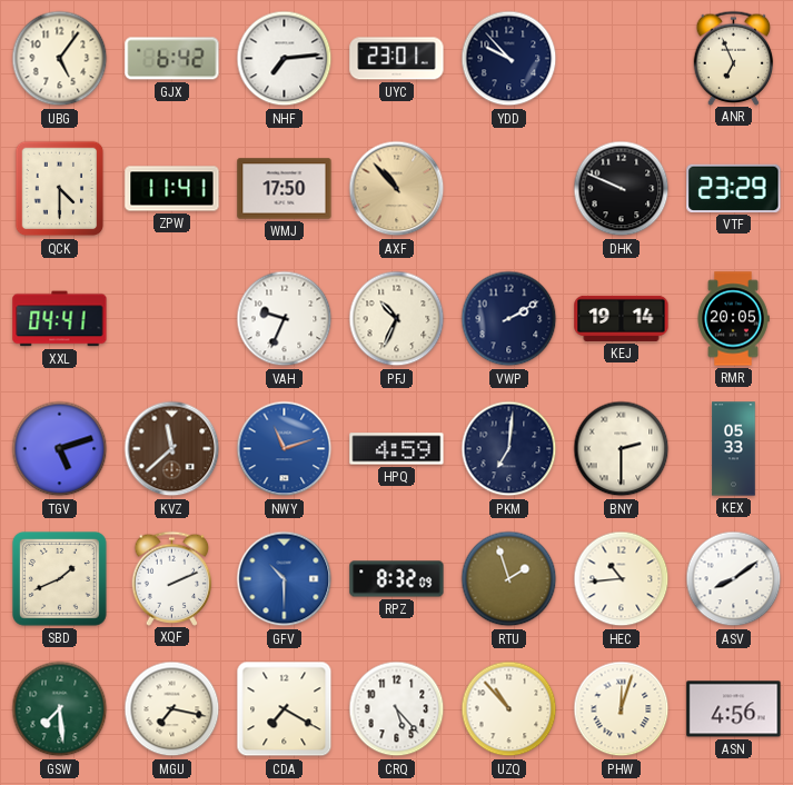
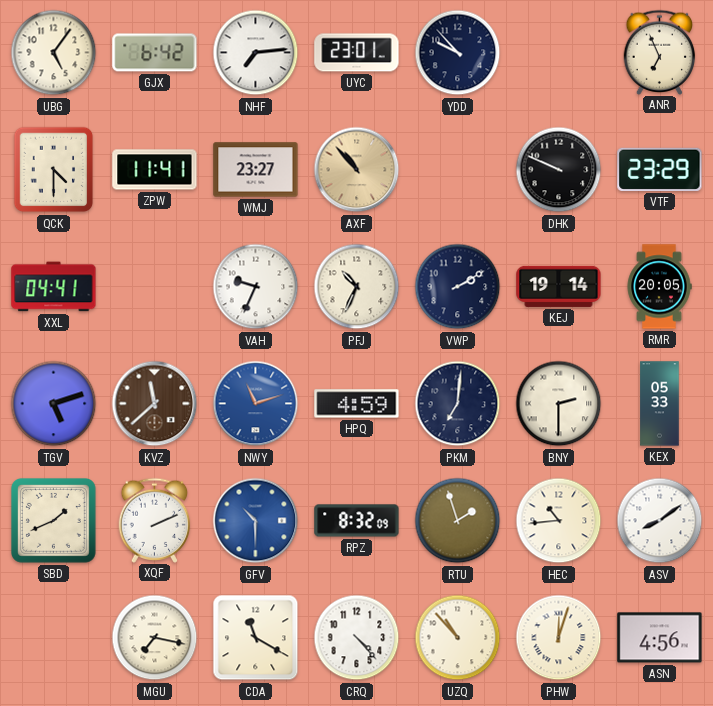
WMJ: 17:50 -> 23:27
GSW: 7:29 -> none
CDA: 7:20 -> 11:20
CRQ: 5:23 -> 4:23
